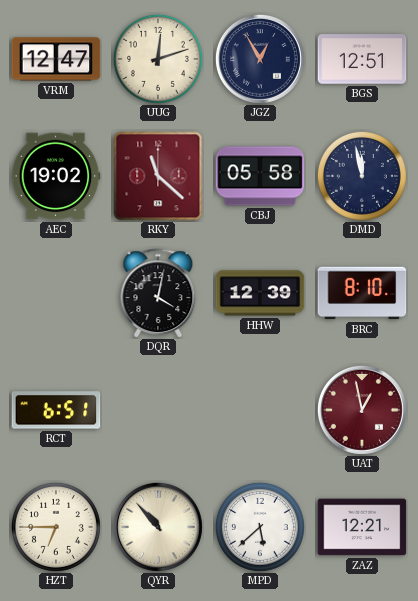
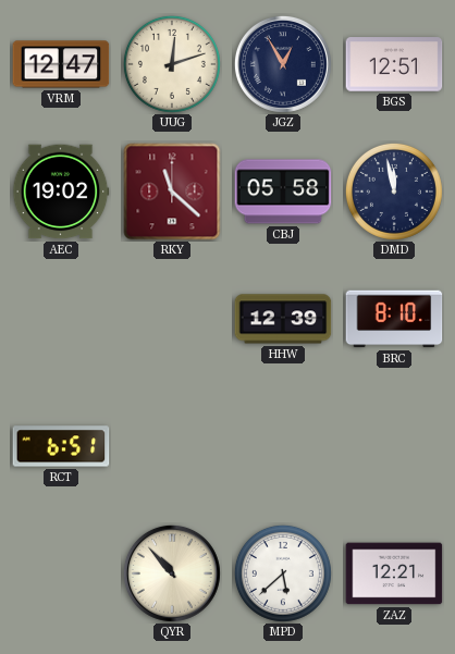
DQR: 4:02 -> none
UAT: 12:58 -> none
HZT: 6:45 -> none
